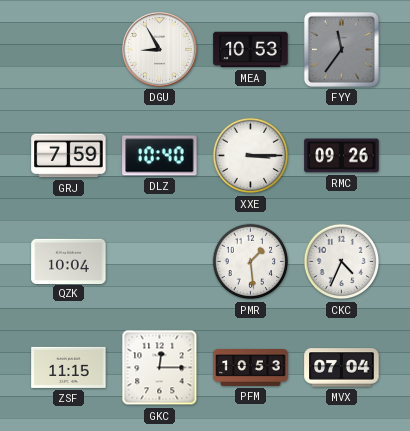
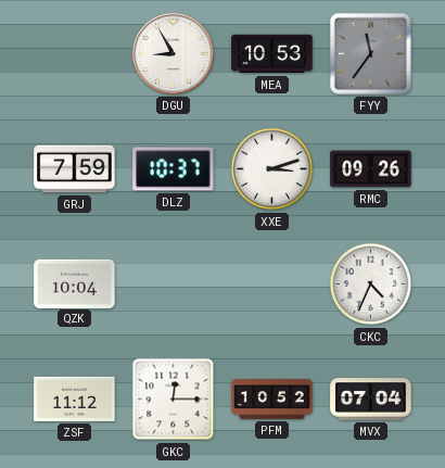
DLZ: 10:40 -> 10:37
XXE: 3:15 -> 3:12
PMR: 1:29 -> none
ZSF: 11:15 -> 11:12
PFM: 10:53 -> 10:52
